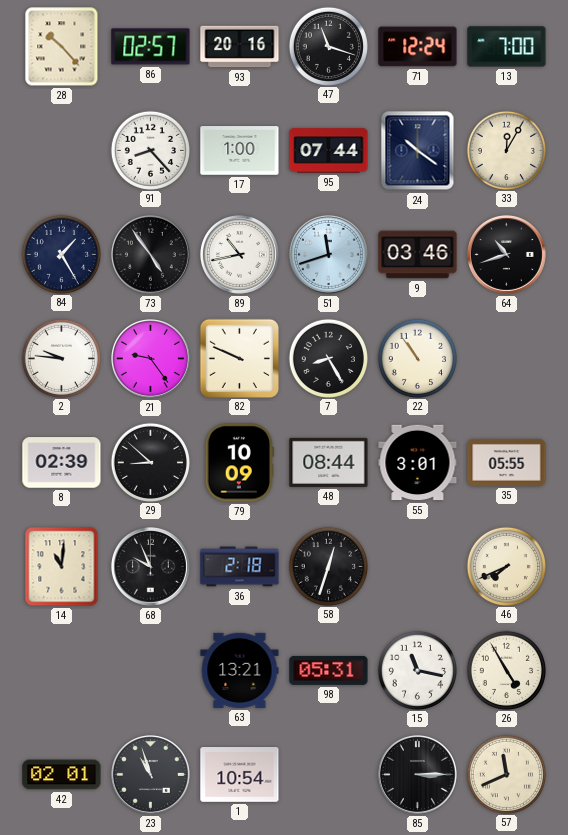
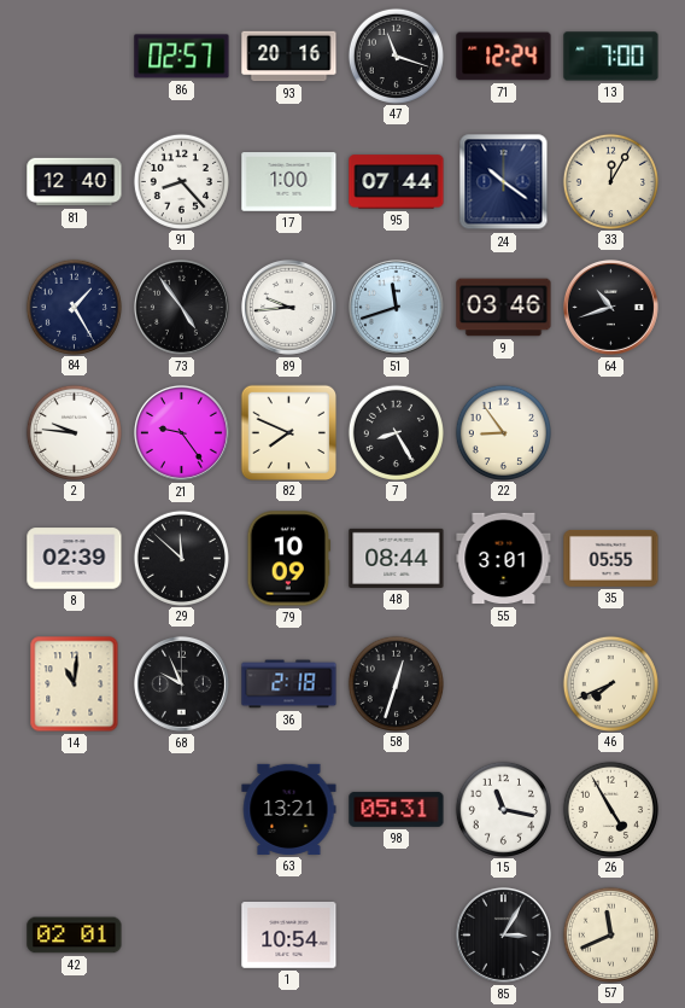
28: 10:23 -> none
81: none -> 12:40
89: 10:43 -> 9:44
82: 9:49 -> 7:49
22: 10:54 -> 8:54
29: 8:52 -> 11:52
23: 10:57 -> none
85: 3:15 -> 3:05
